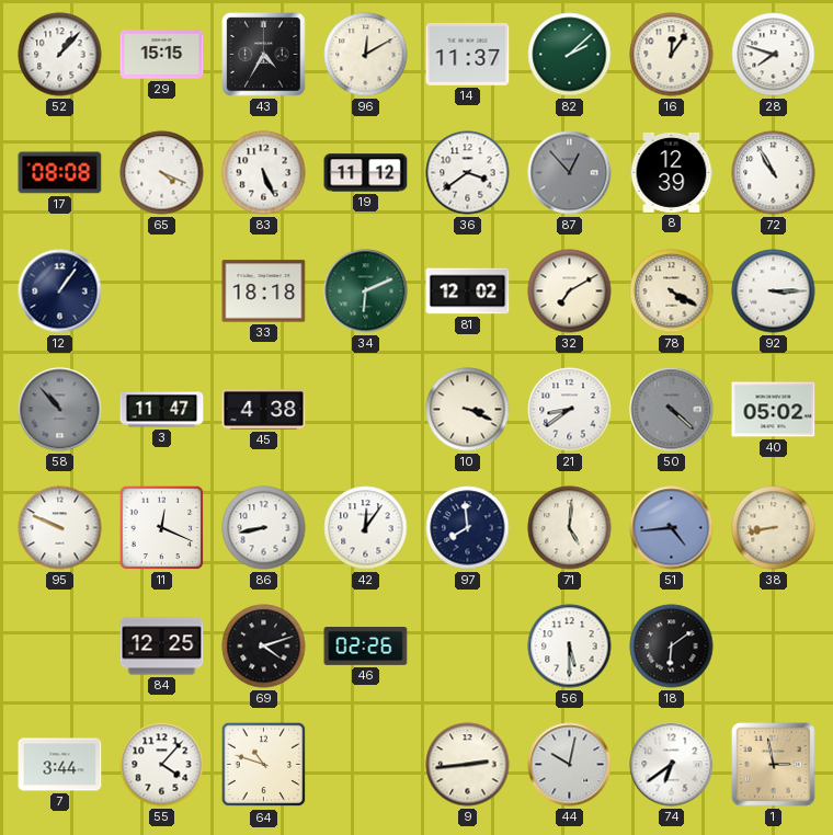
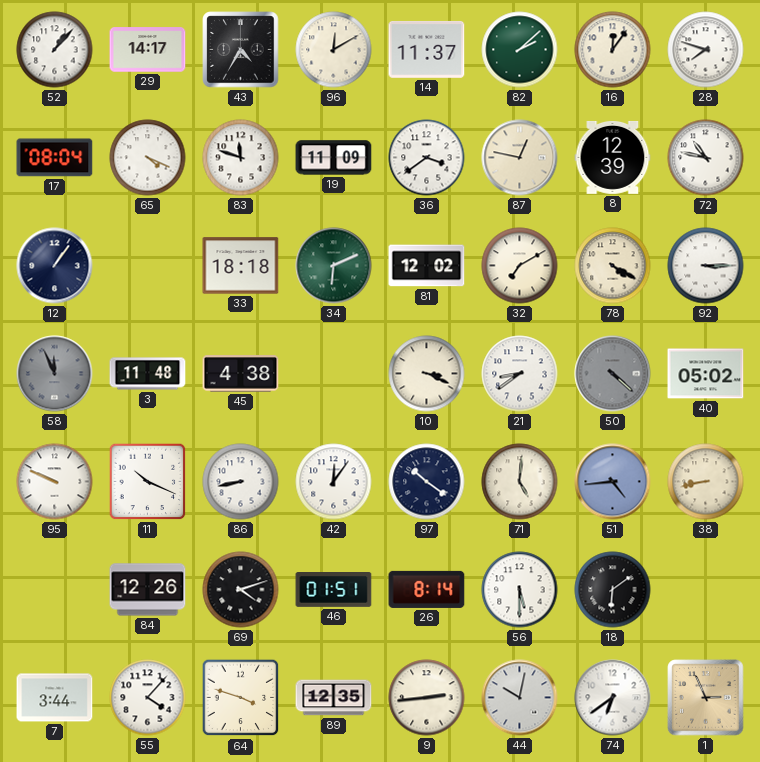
29: 15:15 -> 14:17
17: 08:08 -> 08:04
83: 5:26 -> 11:48
19: 11:12 -> 11:09
87: 12:53 -> 12:47
87 dial: grey -> cream
72: 10:55 -> 10:47
58: 10:53 -> 11:56
3: 11:47 -> 11:48
11: 12:19 -> 10:19
97: 7:59 -> 10:21
84: 12:25 -> 12:26
46: 02:26 -> 01:51
26: none -> 8:14
64: 10:48 -> 3:48
89: none -> 12:35
1: 2:58 -> 2:56
